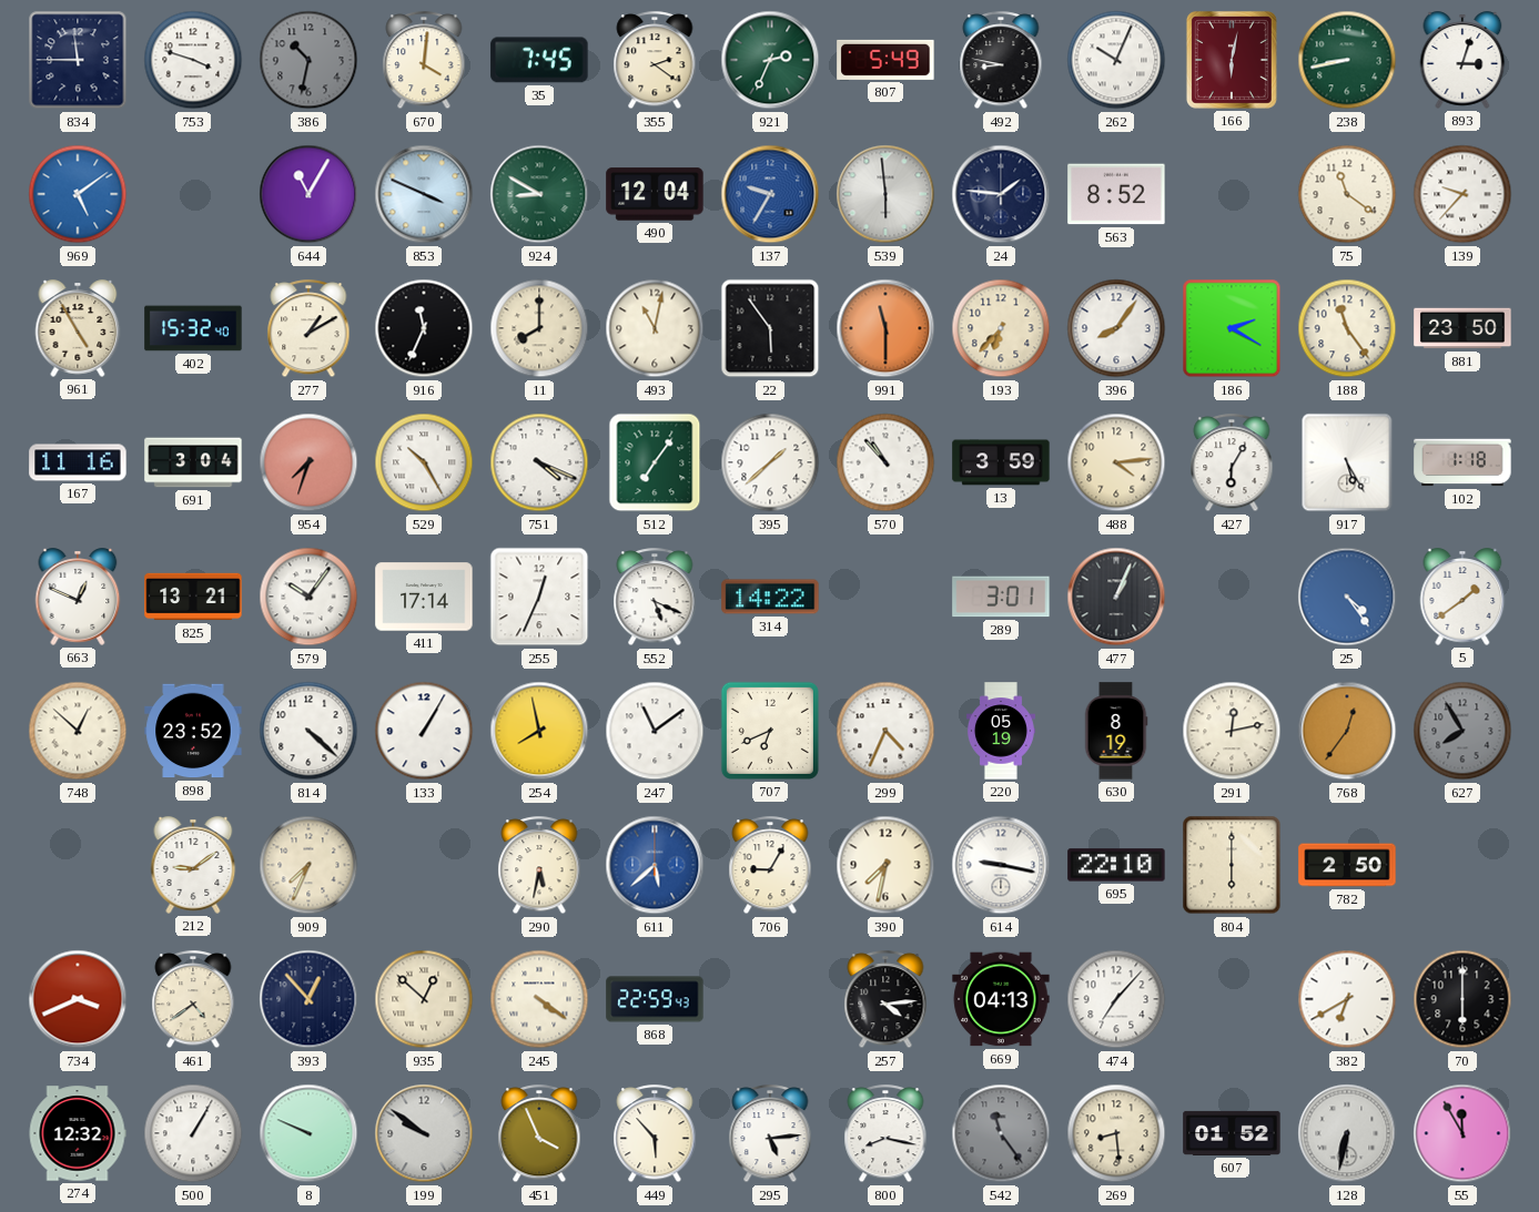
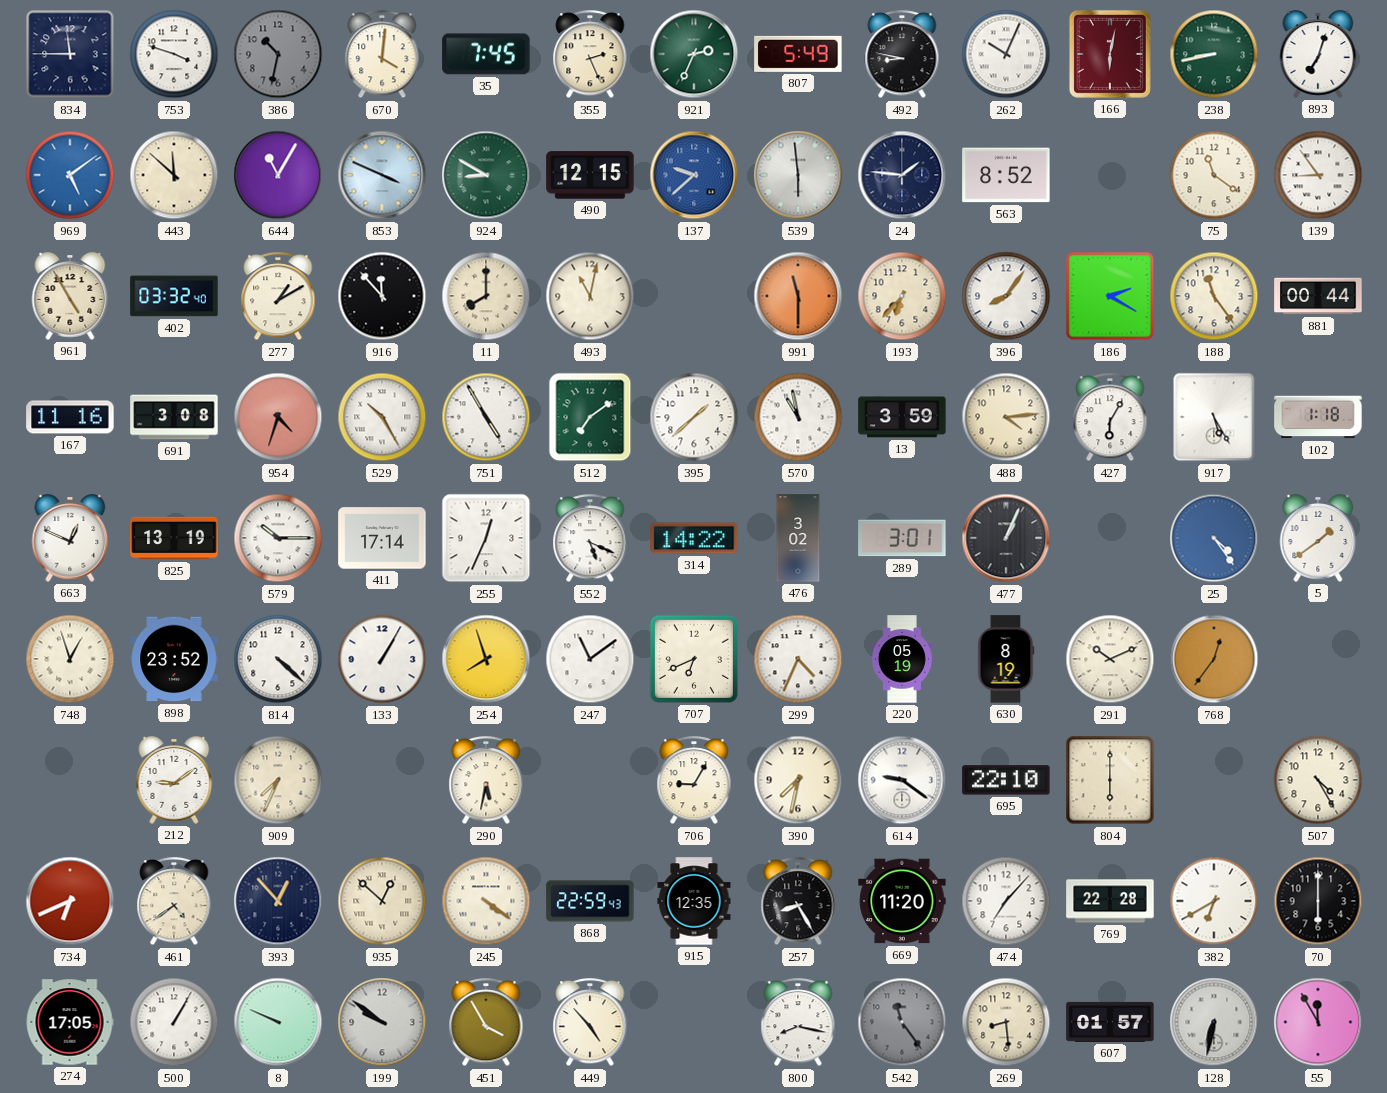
355: 2:21 -> 2:26
893: 3:03 -> 7:03
443: none -> 11:52
490: 12:04 -> 12:15
137: 9:35 -> 9:38
139: 9:37 -> 8:54
402: 15:32 -> 03:32
916: 11:34 -> 11:53
22: 5:54 -> none
881: 23:50 -> 00:44
691: 3:04 -> 3:08
954: 7:33 -> 4:33
751: 4:19 -> 4:55
512: 7:06 -> 7:09
570: 10:53 -> 10:58
825: 13:21 -> 13:19
579: 10:06 -> 10:15
476: none -> 3:02
748: 12:52 -> 12:57
254: 7:58 -> 7:57
291: 12:13 -> 10:11
627: 7:55 -> none
611: 5:38 -> none
614: 9:17 -> 9:21
782: 2:50 -> none
507: none -> 4:25
734: 3:41 -> 6:41
915: none -> 12:35
257: 4:14 -> 8:25
669: 04:13 -> 11:20
769: none -> 22:28
274: 12:32 -> 17:05
451: 3:56 -> 3:55
449: 5:53 -> 4:53
295: 5:14 -> none
607: 01:52 -> 01:57
